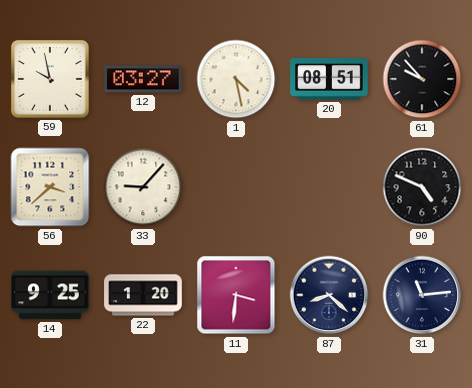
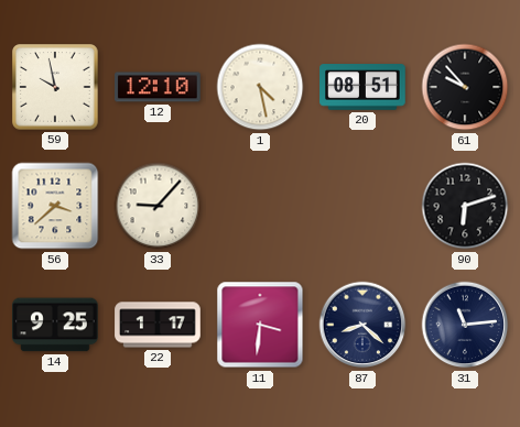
12: 03:27 -> 12:10
90: 4:49 -> 6:12
22: 1:20 -> 1:17
